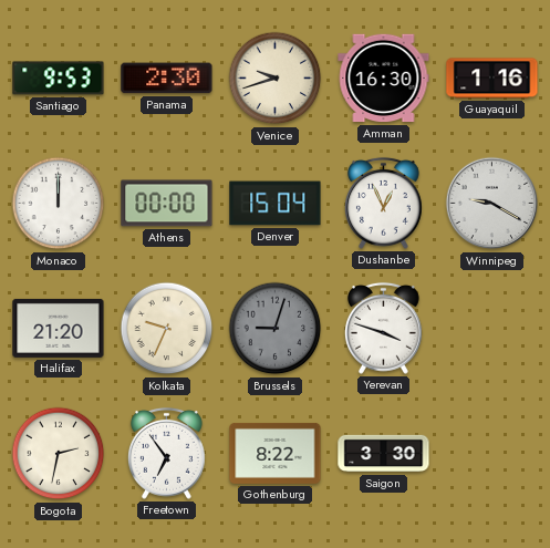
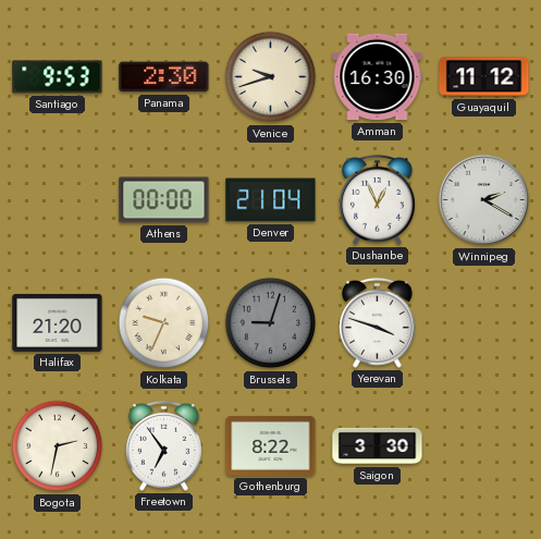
Guayaquil: 1:16 -> 11:12
Monaco: 12:00 -> none
Denver: 15:04 -> 21:04
Winnipeg: 9:20 -> 2:20
